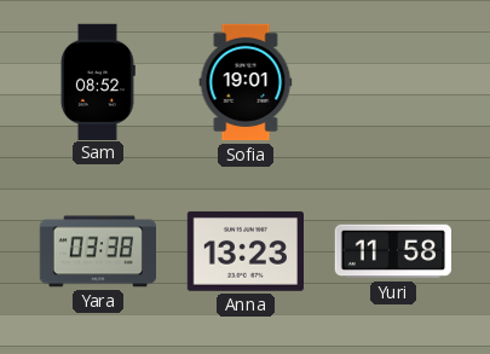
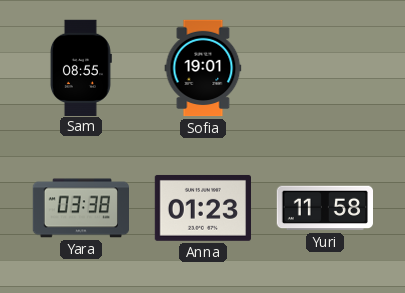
Sam: 08:52 -> 08:55
Anna: 13:23 -> 01:23
